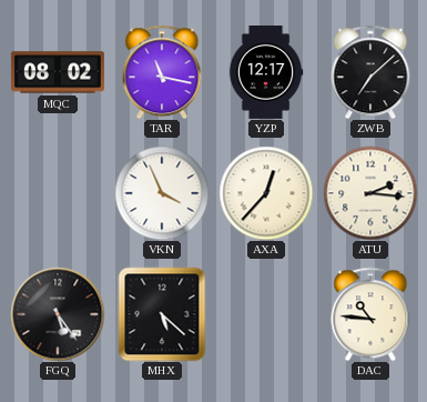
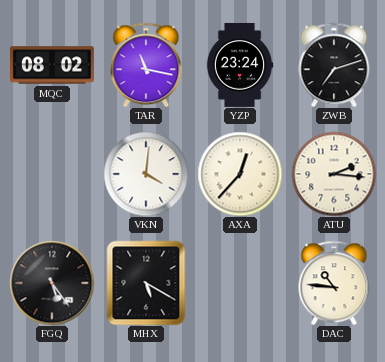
YZP: 12:17 -> 23:24
ZWB: 7:08 -> 7:12
VKN: 3:56 -> 4:01
MHX: 5:22 -> 5:20
